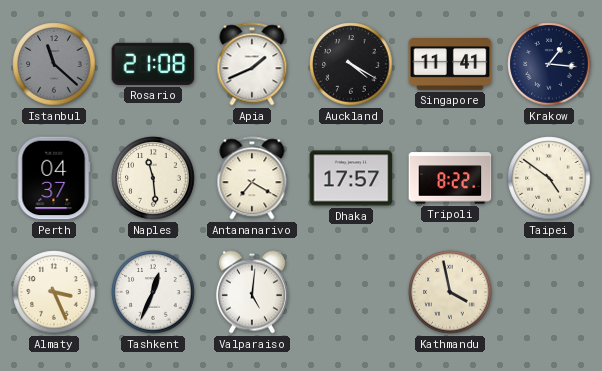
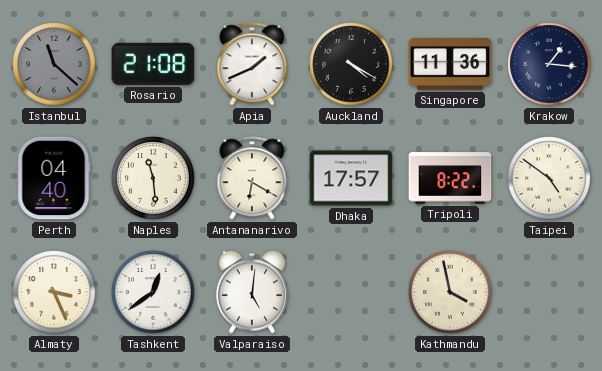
Singapore: 11:41 -> 11:36
Perth: 04:37 -> 04:40
Antananarivo: 7:20 -> 6:20
Tashkent: 12:34 -> 12:39
